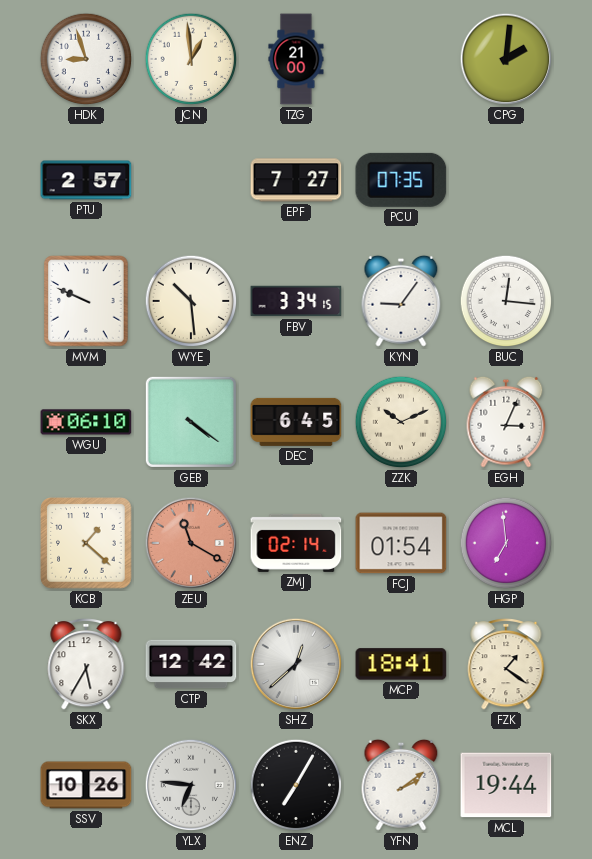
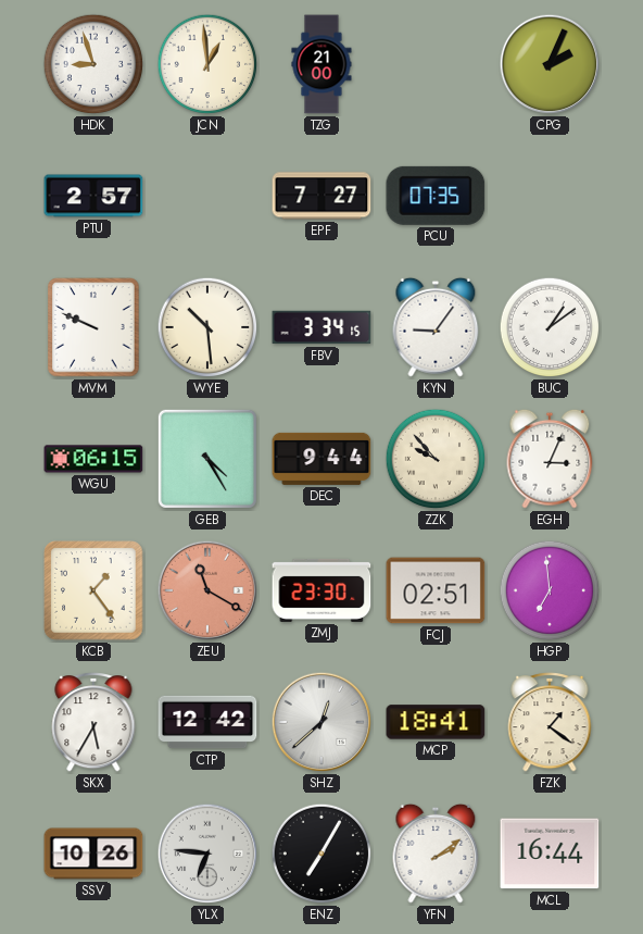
CPG: 2:01 -> 2:04
BUC: 12:16 -> 1:09
WGU: 06:10 -> 06:15
GEB: 4:21 -> 4:25
DEC: 6:45 -> 9:44
ZZK: 10:11 -> 9:53
KCB: 1:22 -> 1:24
ZMJ: 02:14 -> 23:30
FCJ: 01:54 -> 02:51
MCL: 19:44 -> 16:44
